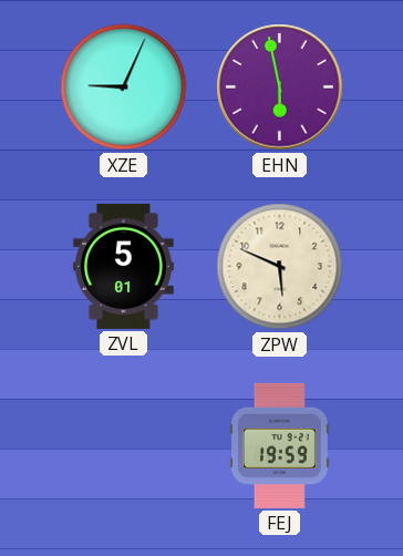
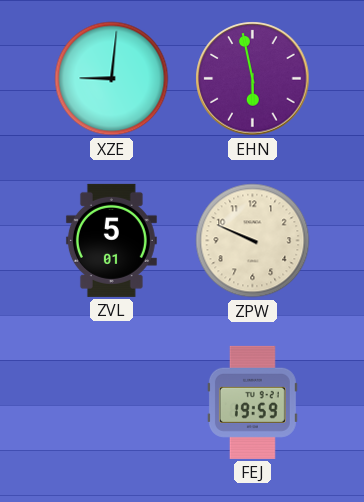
XZE: 9:04 -> 9:01
ZPW: 5:49 -> 9:49
